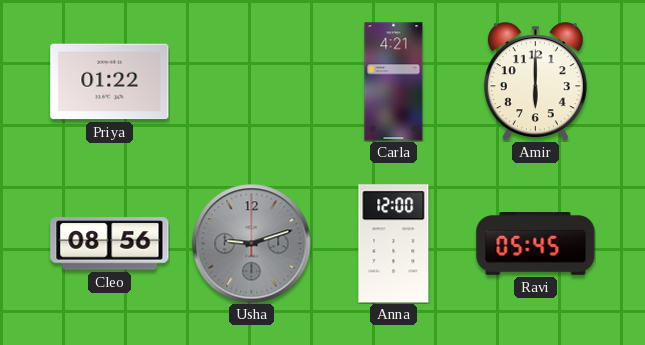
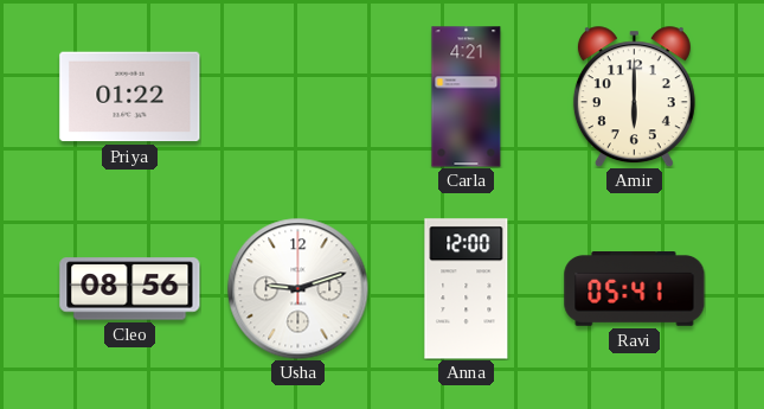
Usha dial: grey -> white
Ravi: 05:45 -> 05:41
